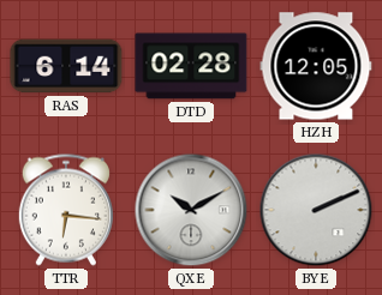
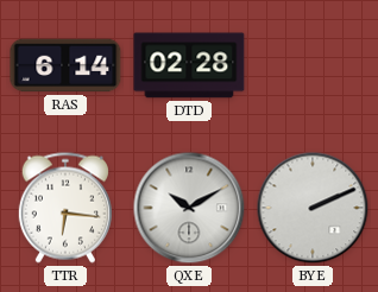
HZH: 12:05 -> none
